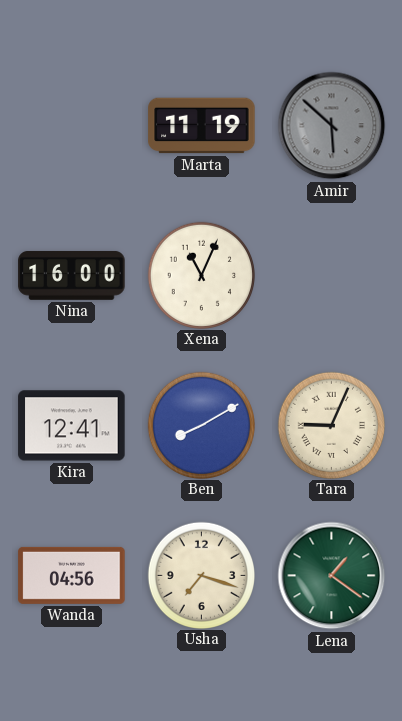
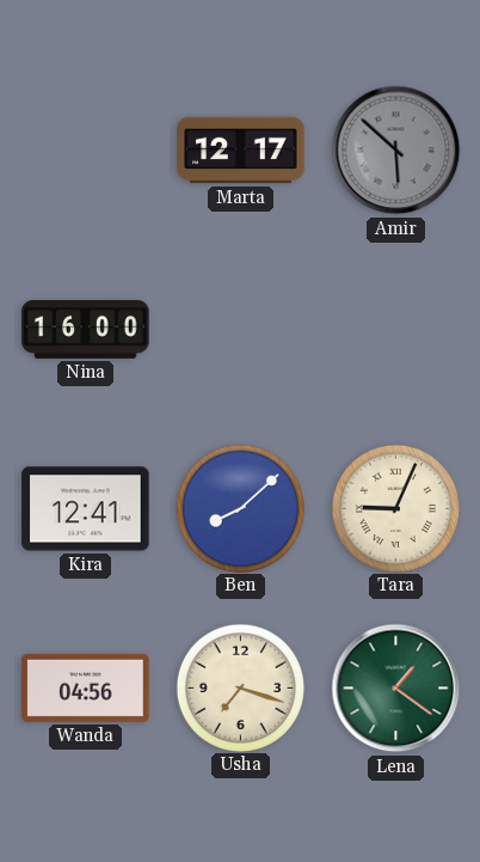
Marta: 11:19 -> 12:17
Xena: 11:04 -> none
Ben: 8:10 -> 8:08
